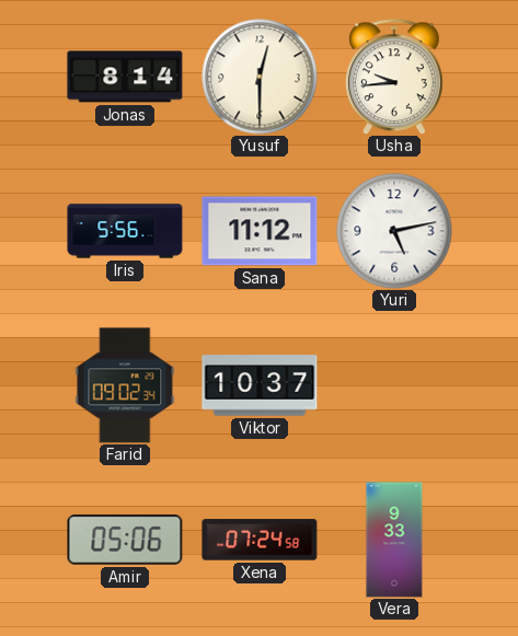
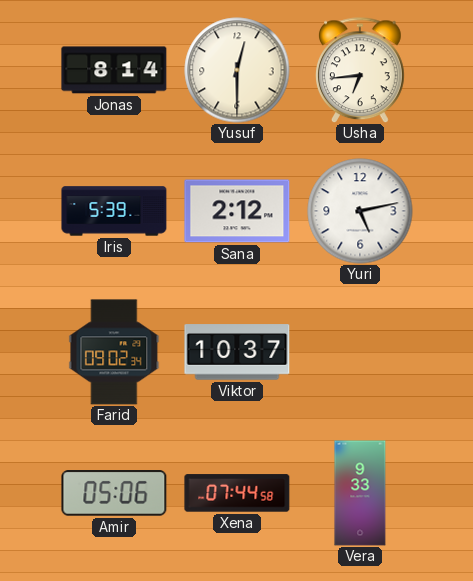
Usha: 9:44 -> 6:44
Iris: 5:56 -> 5:39
Sana: 11:12 -> 2:12
Xena: 07:24 -> 07:44
